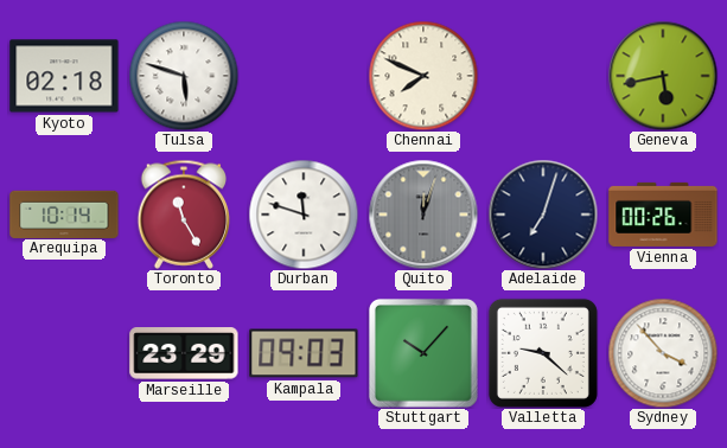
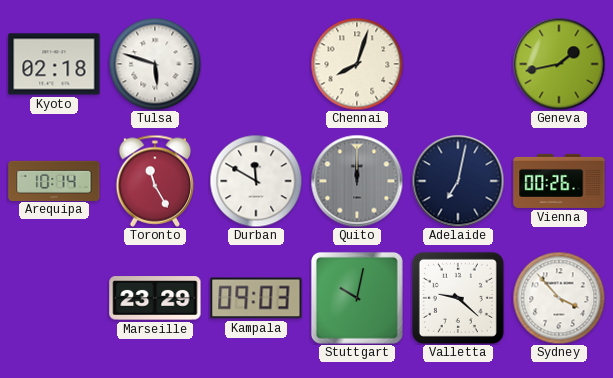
Chennai: 7:49 -> 8:03
Geneva: 5:43 -> 1:43
Durban: 11:48 -> 11:50
Quito: 12:03 -> 12:00
Adelaide: 7:03 -> 7:02
Stuttgart: 10:07 -> 10:02
